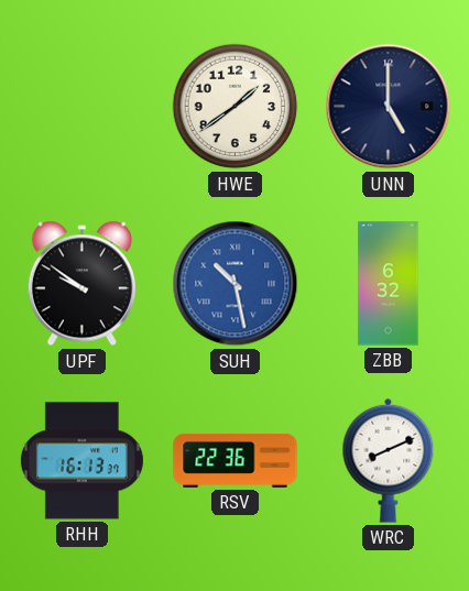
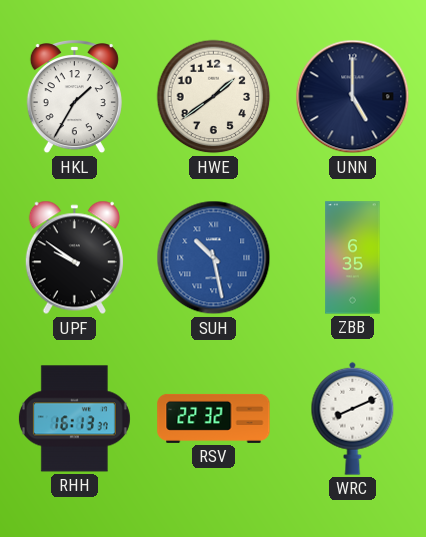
HKL: none -> 1:35
ZBB: 6:32 -> 6:35
RSV: 22:36 -> 22:32
